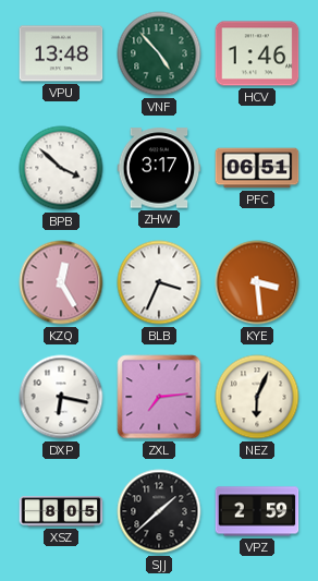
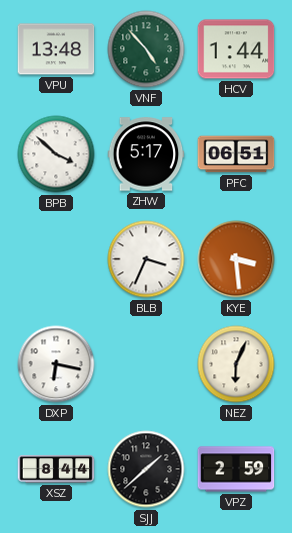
HCV: 1:46 -> 1:44
ZHW: 3:17 -> 5:17
KZQ: 12:25 -> none
ZXL: 7:14 -> none
XSZ: 8:05 -> 8:44
